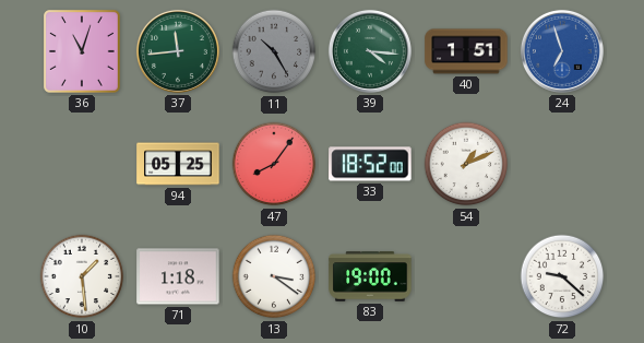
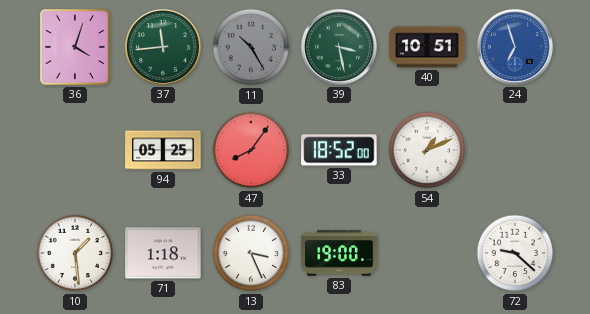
36: 11:03 -> 4:03
39: 4:16 -> 3:28
40: 1:51 -> 10:51
13: 3:21 -> 3:26
